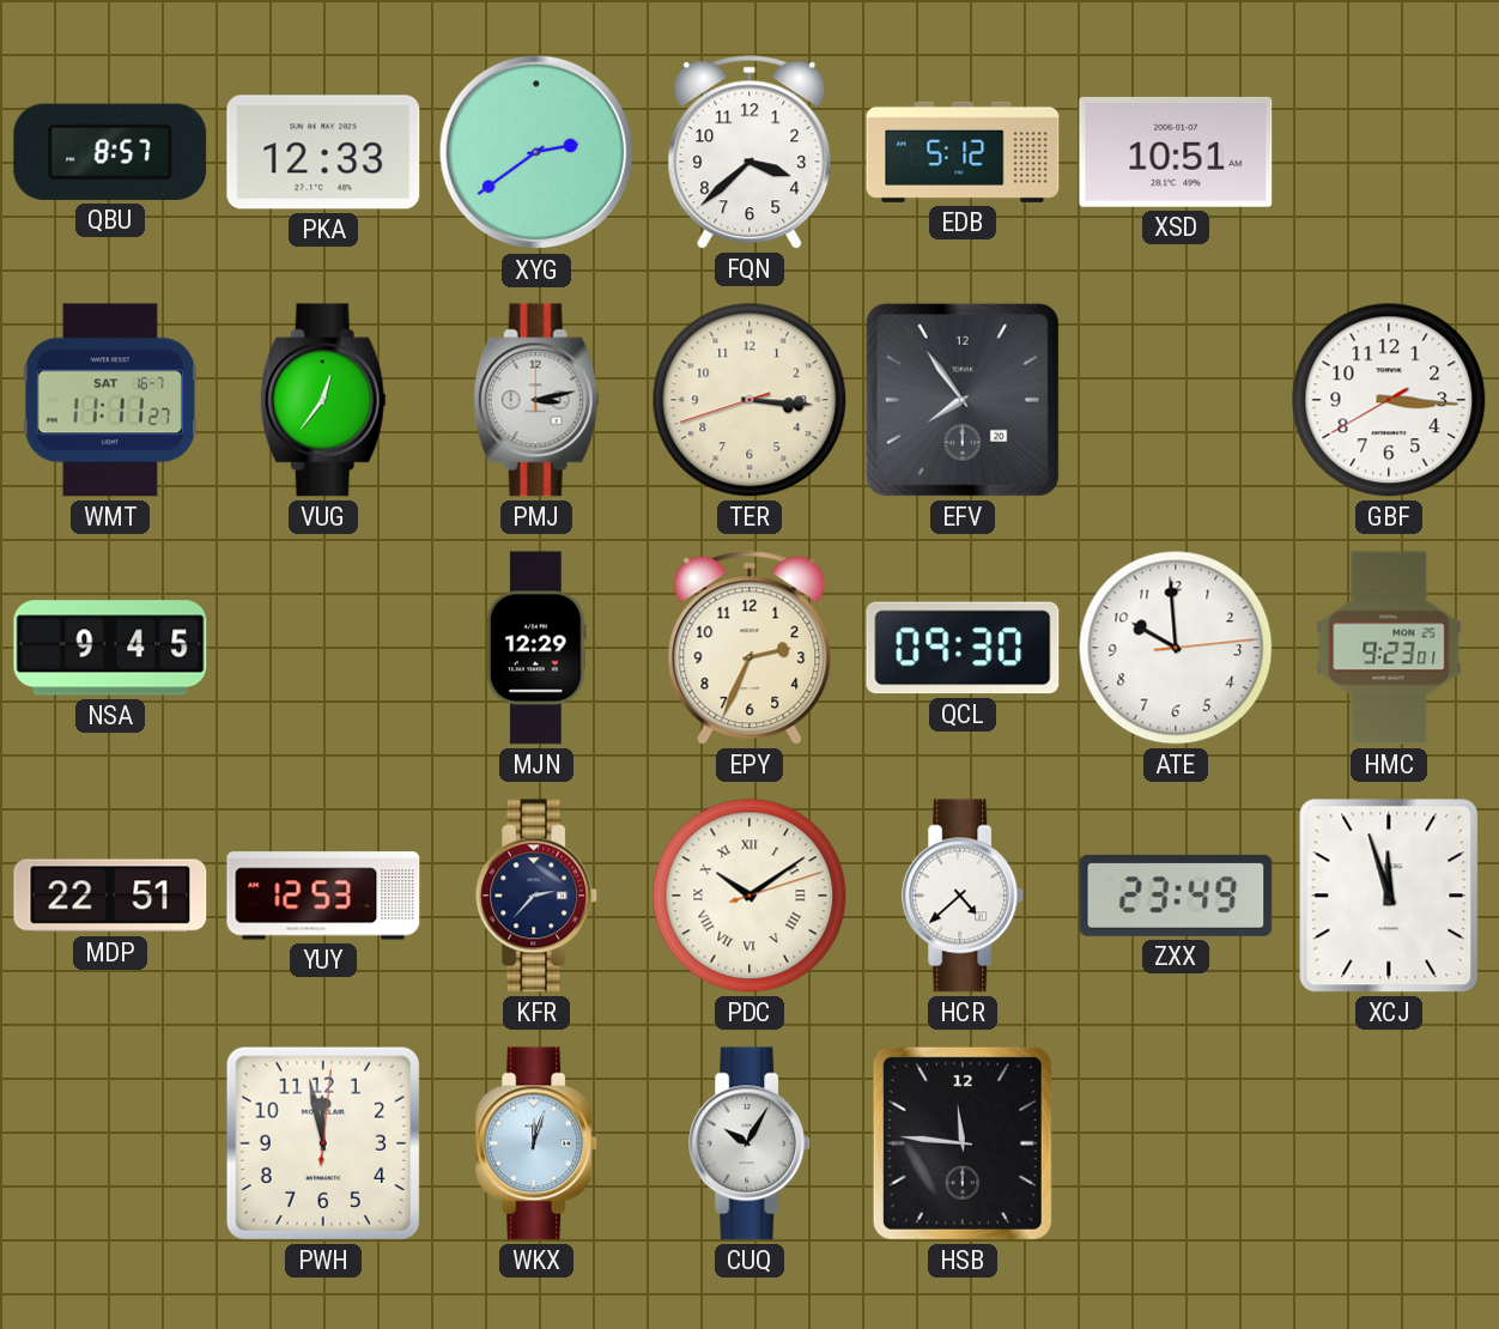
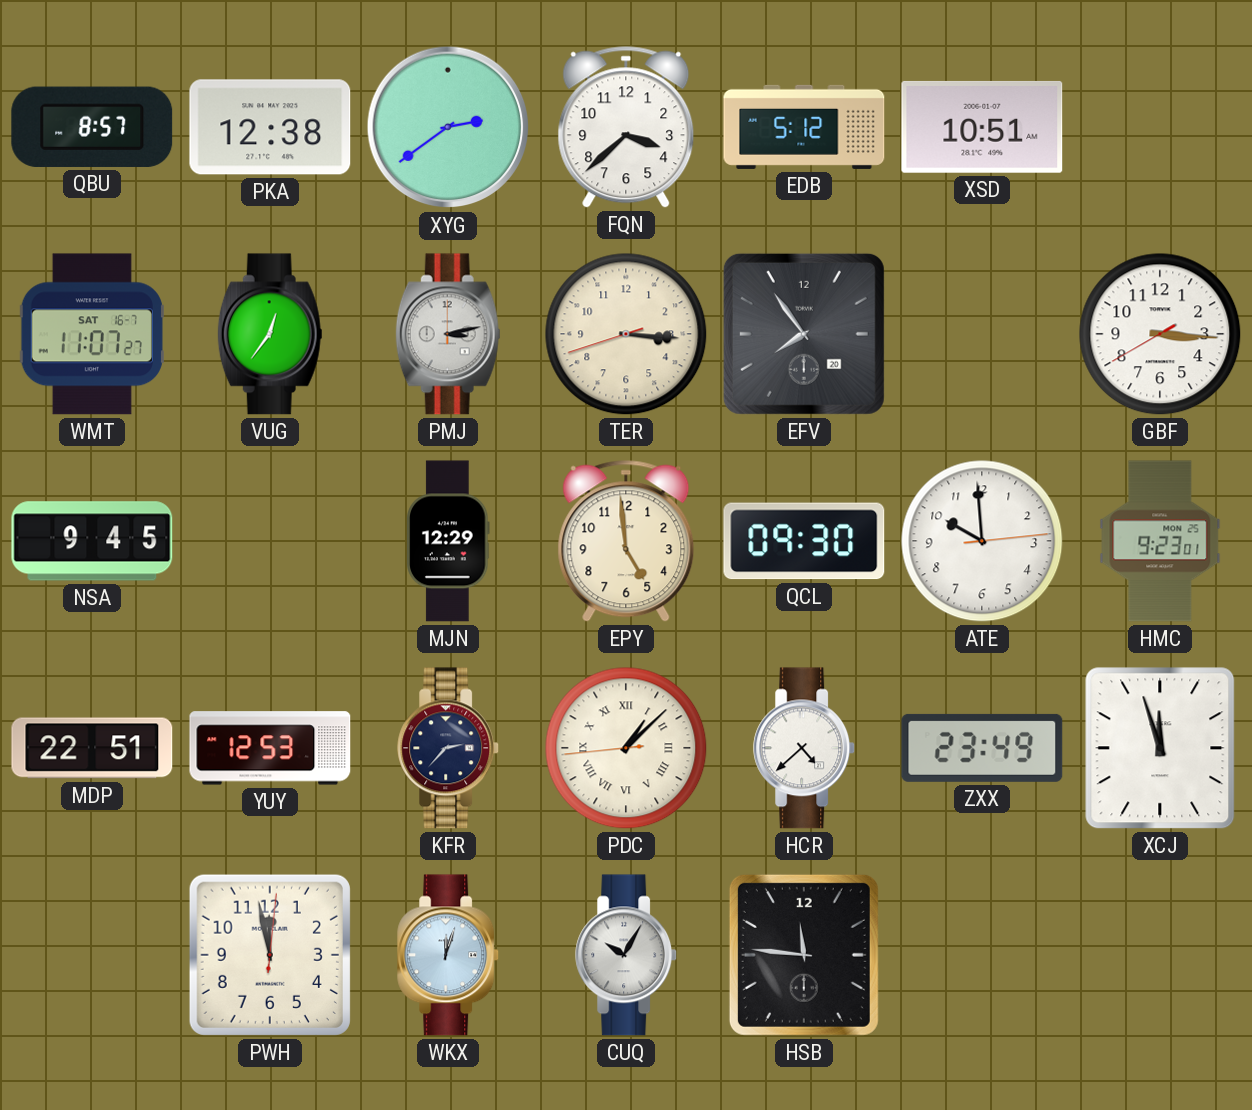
PKA: 12:33 -> 12:38
WMT: 11:11 -> 11:07
EPY: 2:34 -> 4:59
PDC: 10:09 -> 1:07
